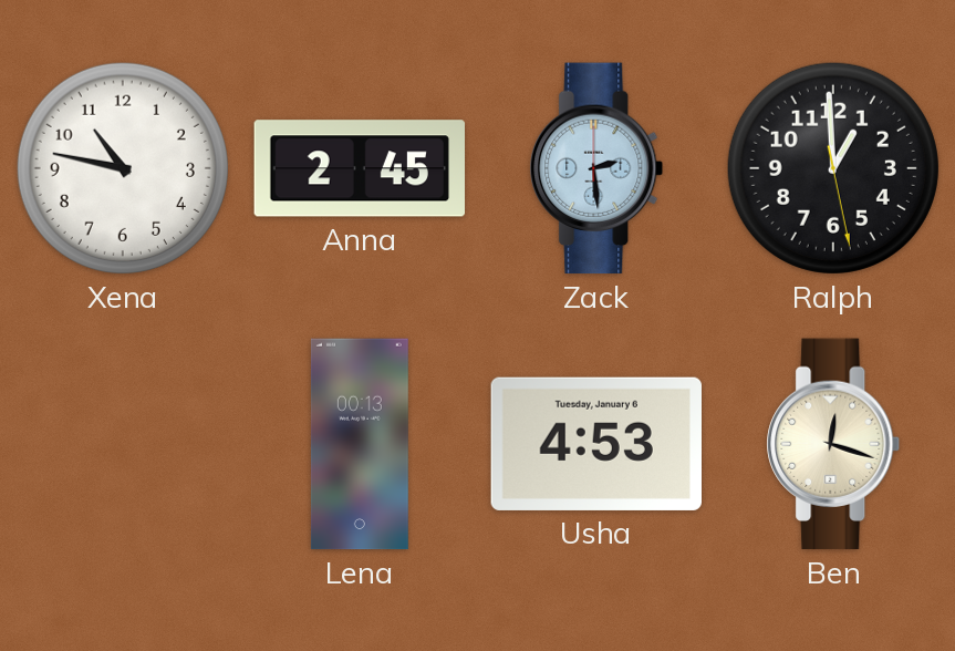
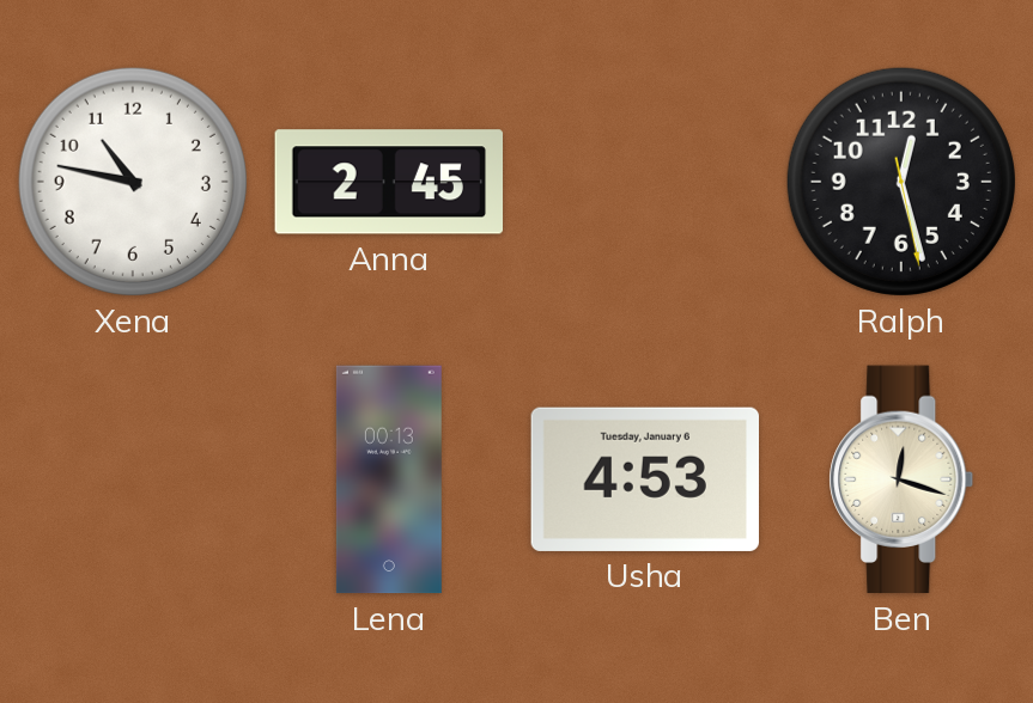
Zack: 2:29 -> none
Ralph: 12:59 -> 12:27
